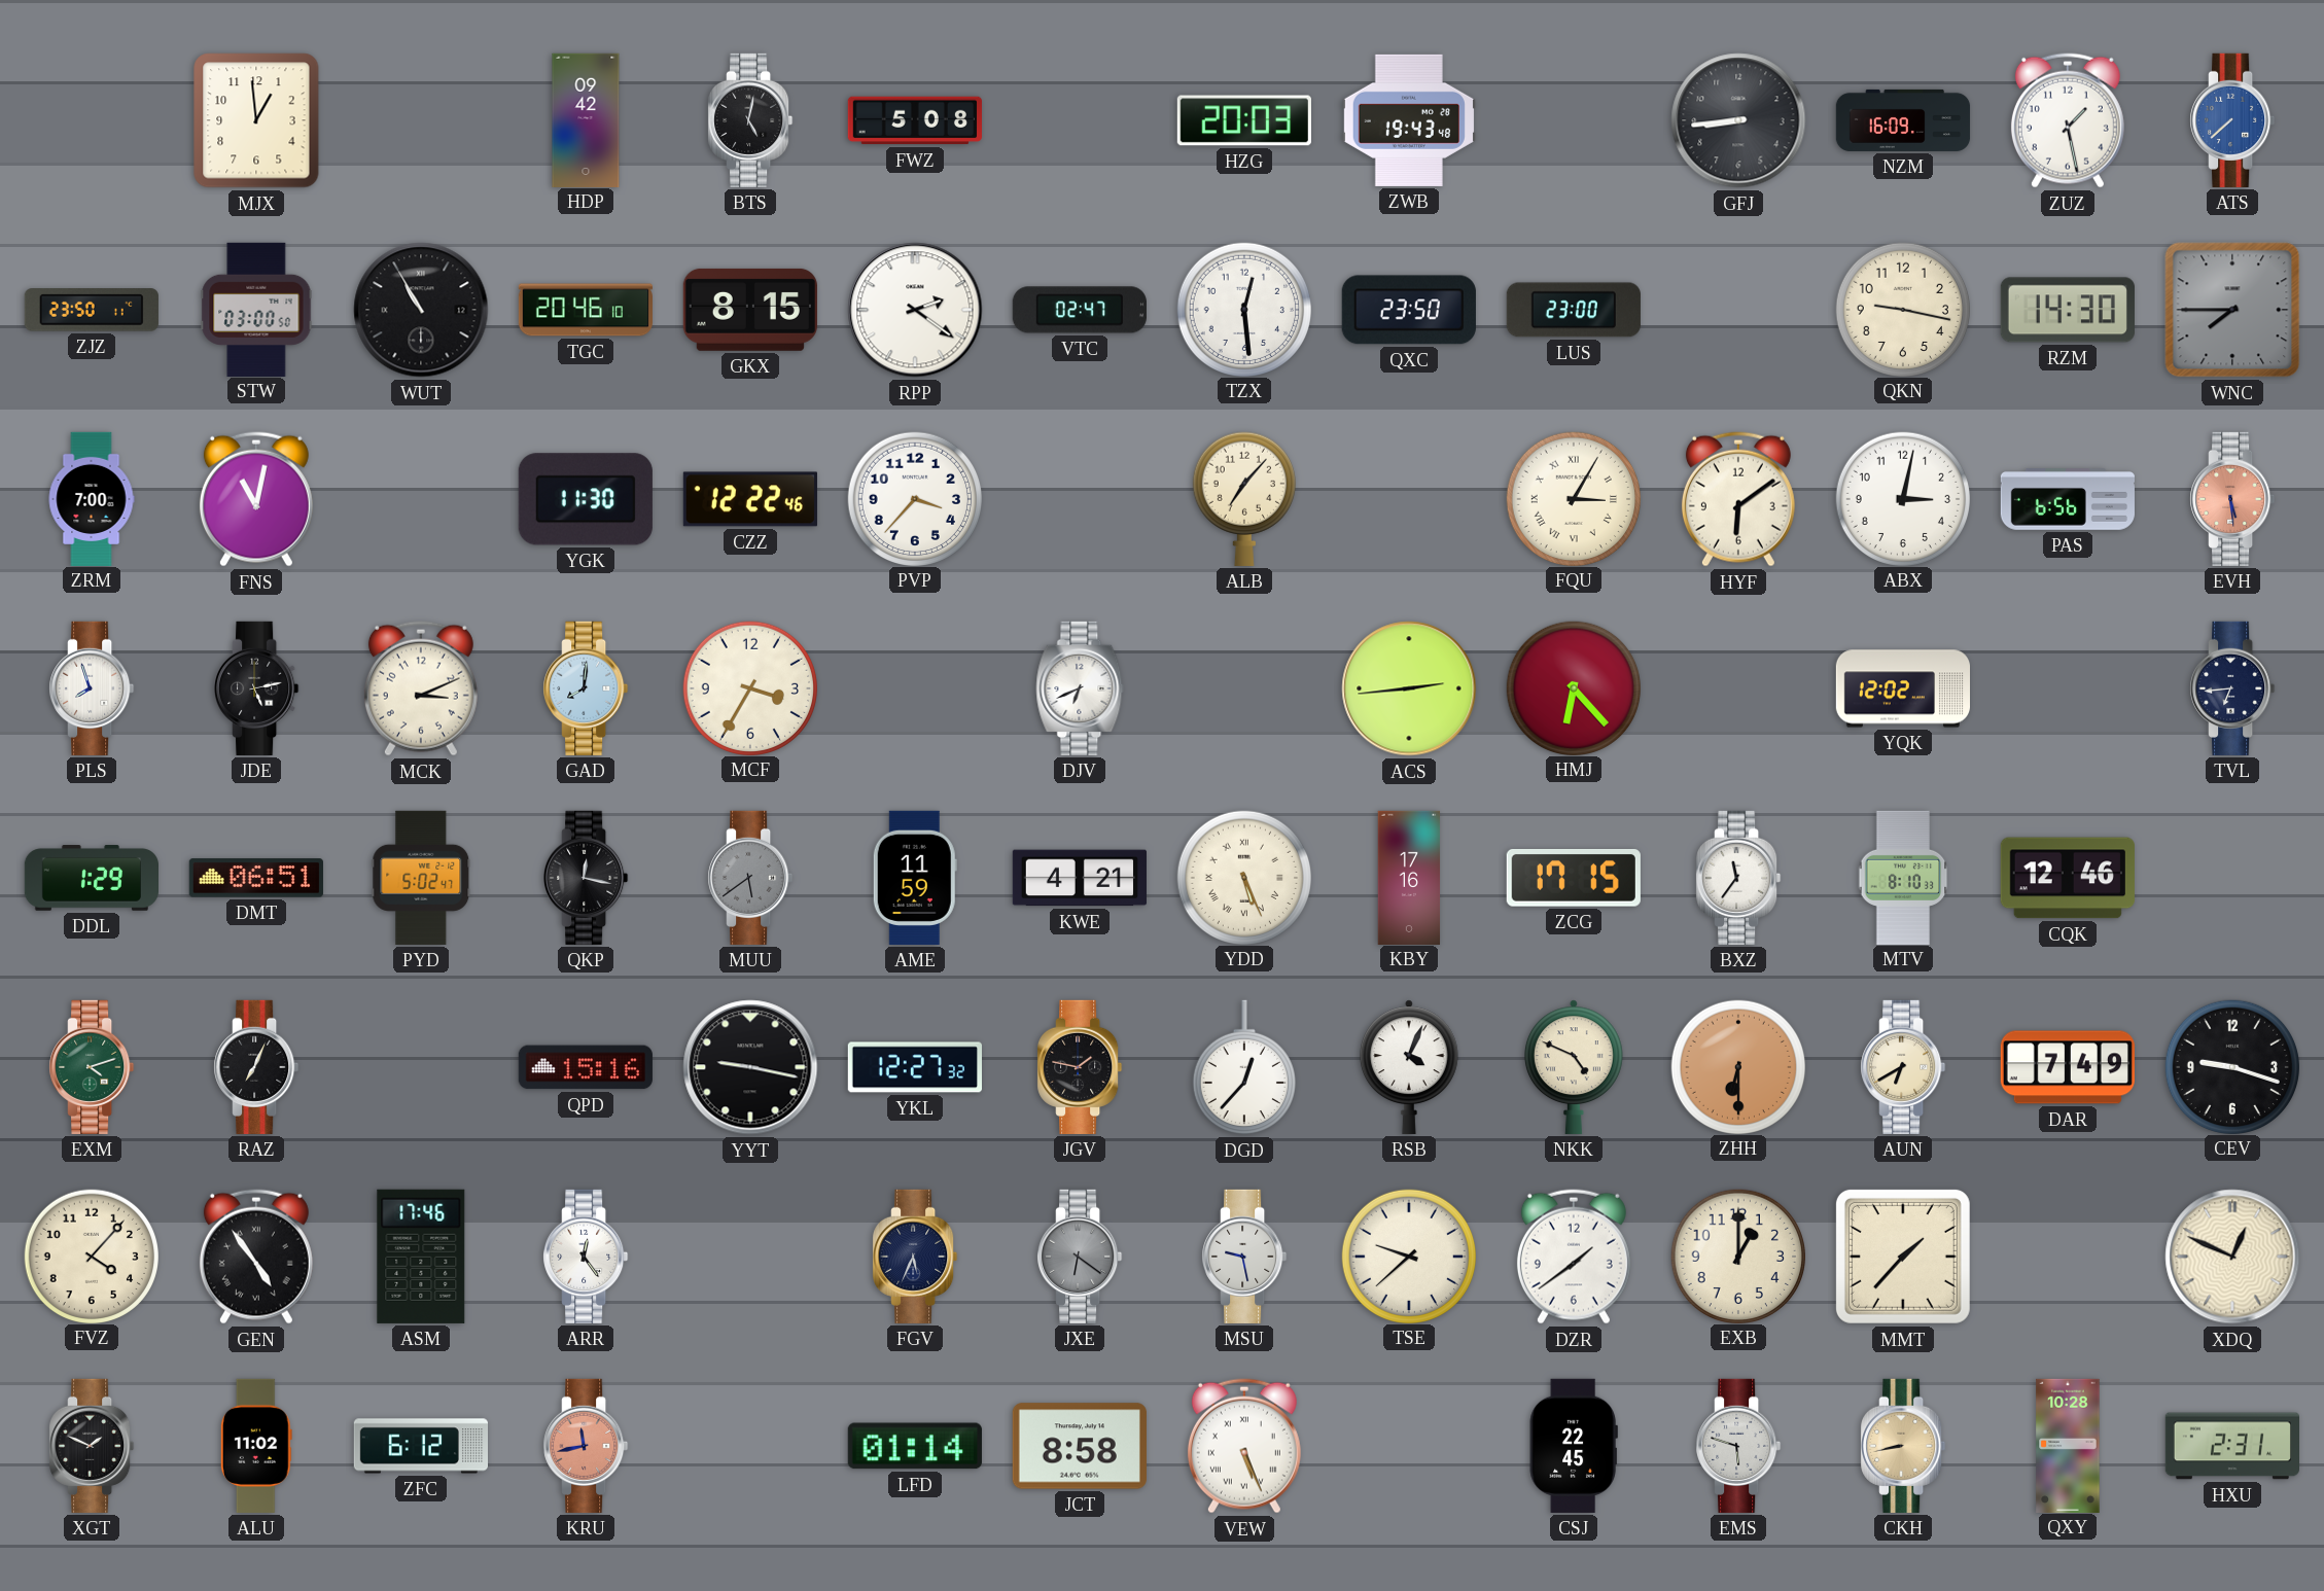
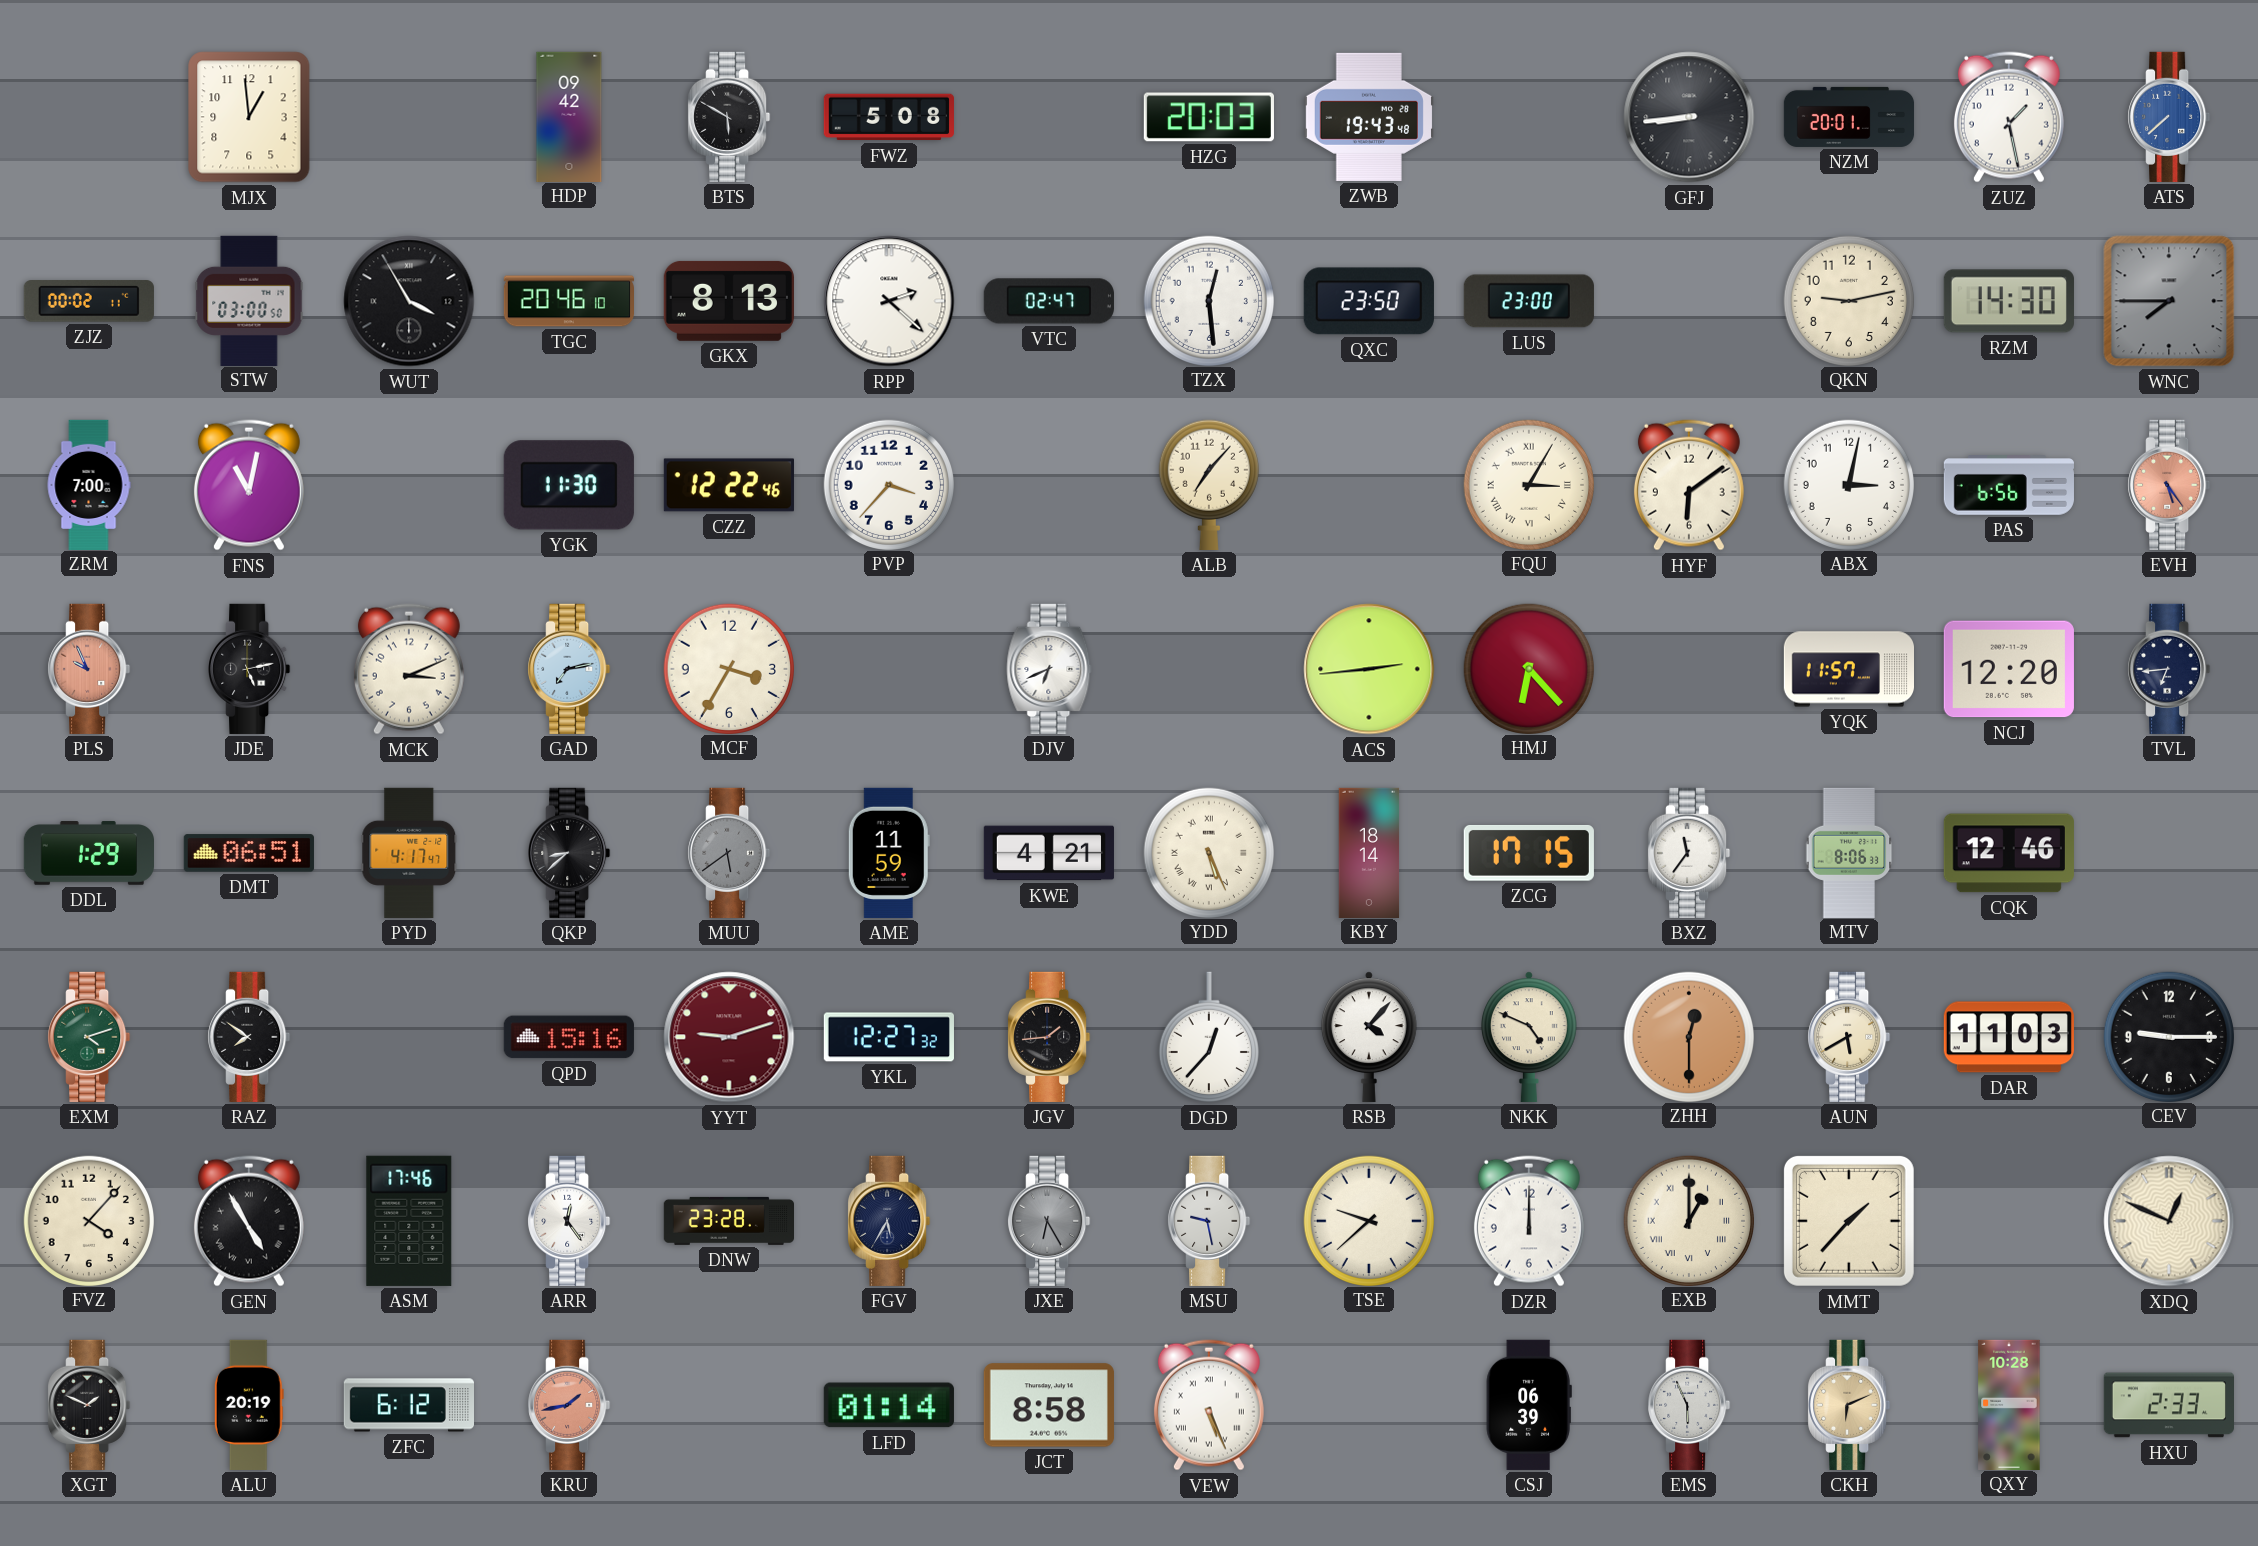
BTS: 5:02 -> 5:50
NZM: 16:09 -> 20:01
ZJZ: 23:50 -> 00:02
WUT: 10:55 -> 3:55
GKX: 8:15 -> 8:13
RPP: 2:21 -> 2:22
QKN: 9:17 -> 9:13
EVH: 5:29 -> 5:24
PLS: 7:57 -> 9:56
PLS dial: white -> salmon
GAD: 8:01 -> 7:13
YQK: 12:02 -> 11:57
NCJ: none -> 12:20
PYD: 5:02 -> 4:17
QKP: 12:17 -> 8:38
KBY: 17:16 -> 18:14
MTV: 8:10 -> 8:06
RAZ: 7:04 -> 7:51
YYT: 9:17 -> 9:12
YYT dial: black -> burgundy
JGV: 1:47 -> 1:44
RSB: 4:04 -> 4:07
ZHH: 6:30 -> 12:30
AUN: 6:40 -> 5:40
DAR: 7:49 -> 11:03
CEV: 9:18 -> 9:15
GEN: 4:54 -> 4:55
DNW: none -> 23:28
FGV: 5:34 -> 5:35
JXE: 6:21 -> 6:25
DZR: 1:39 -> 12:00
EXB numerals: Arabic -> Roman
ALU: 11:02 -> 20:19
KRU: 11:43 -> 1:43
CSJ: 22:45 -> 06:39
EMS: 5:48 -> 5:56
CKH: 8:43 -> 6:11
HXU: 2:31 -> 2:33
